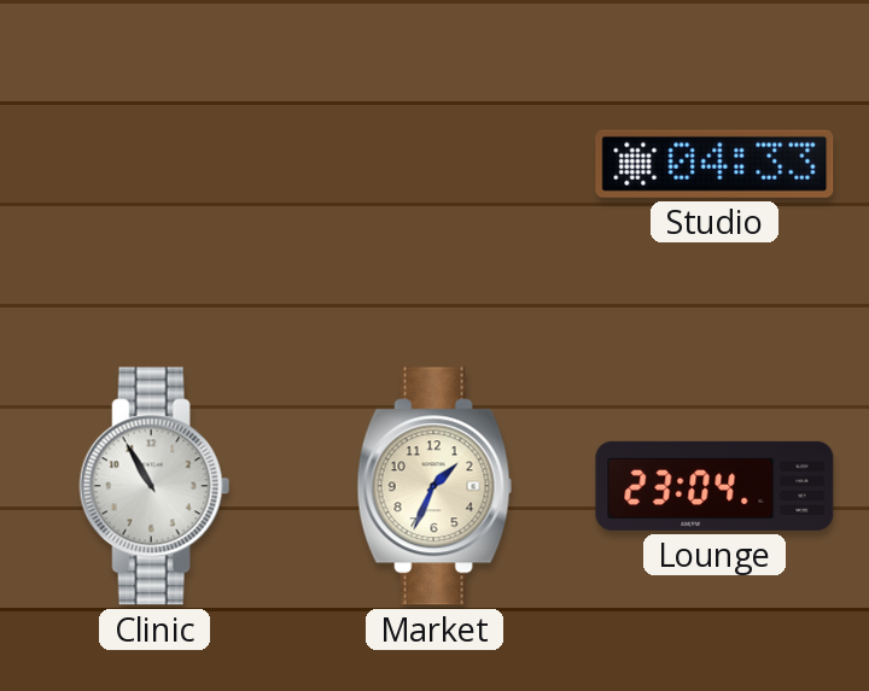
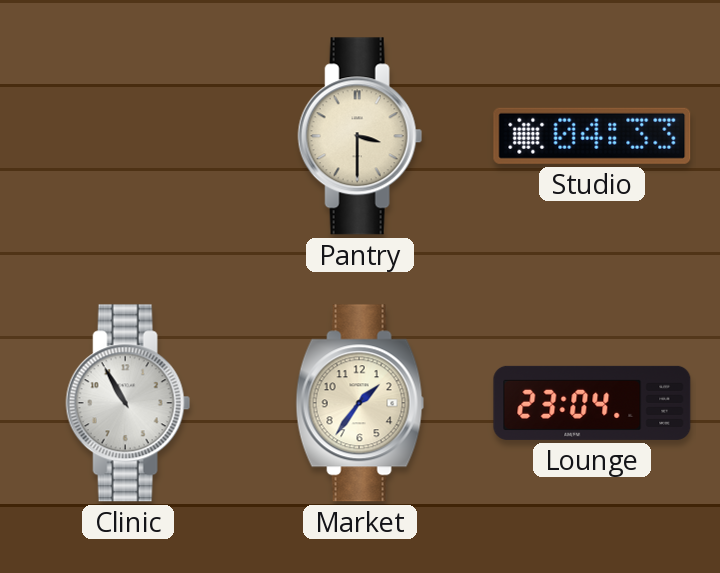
Pantry: none -> 3:30
Market: 1:34 -> 1:36
